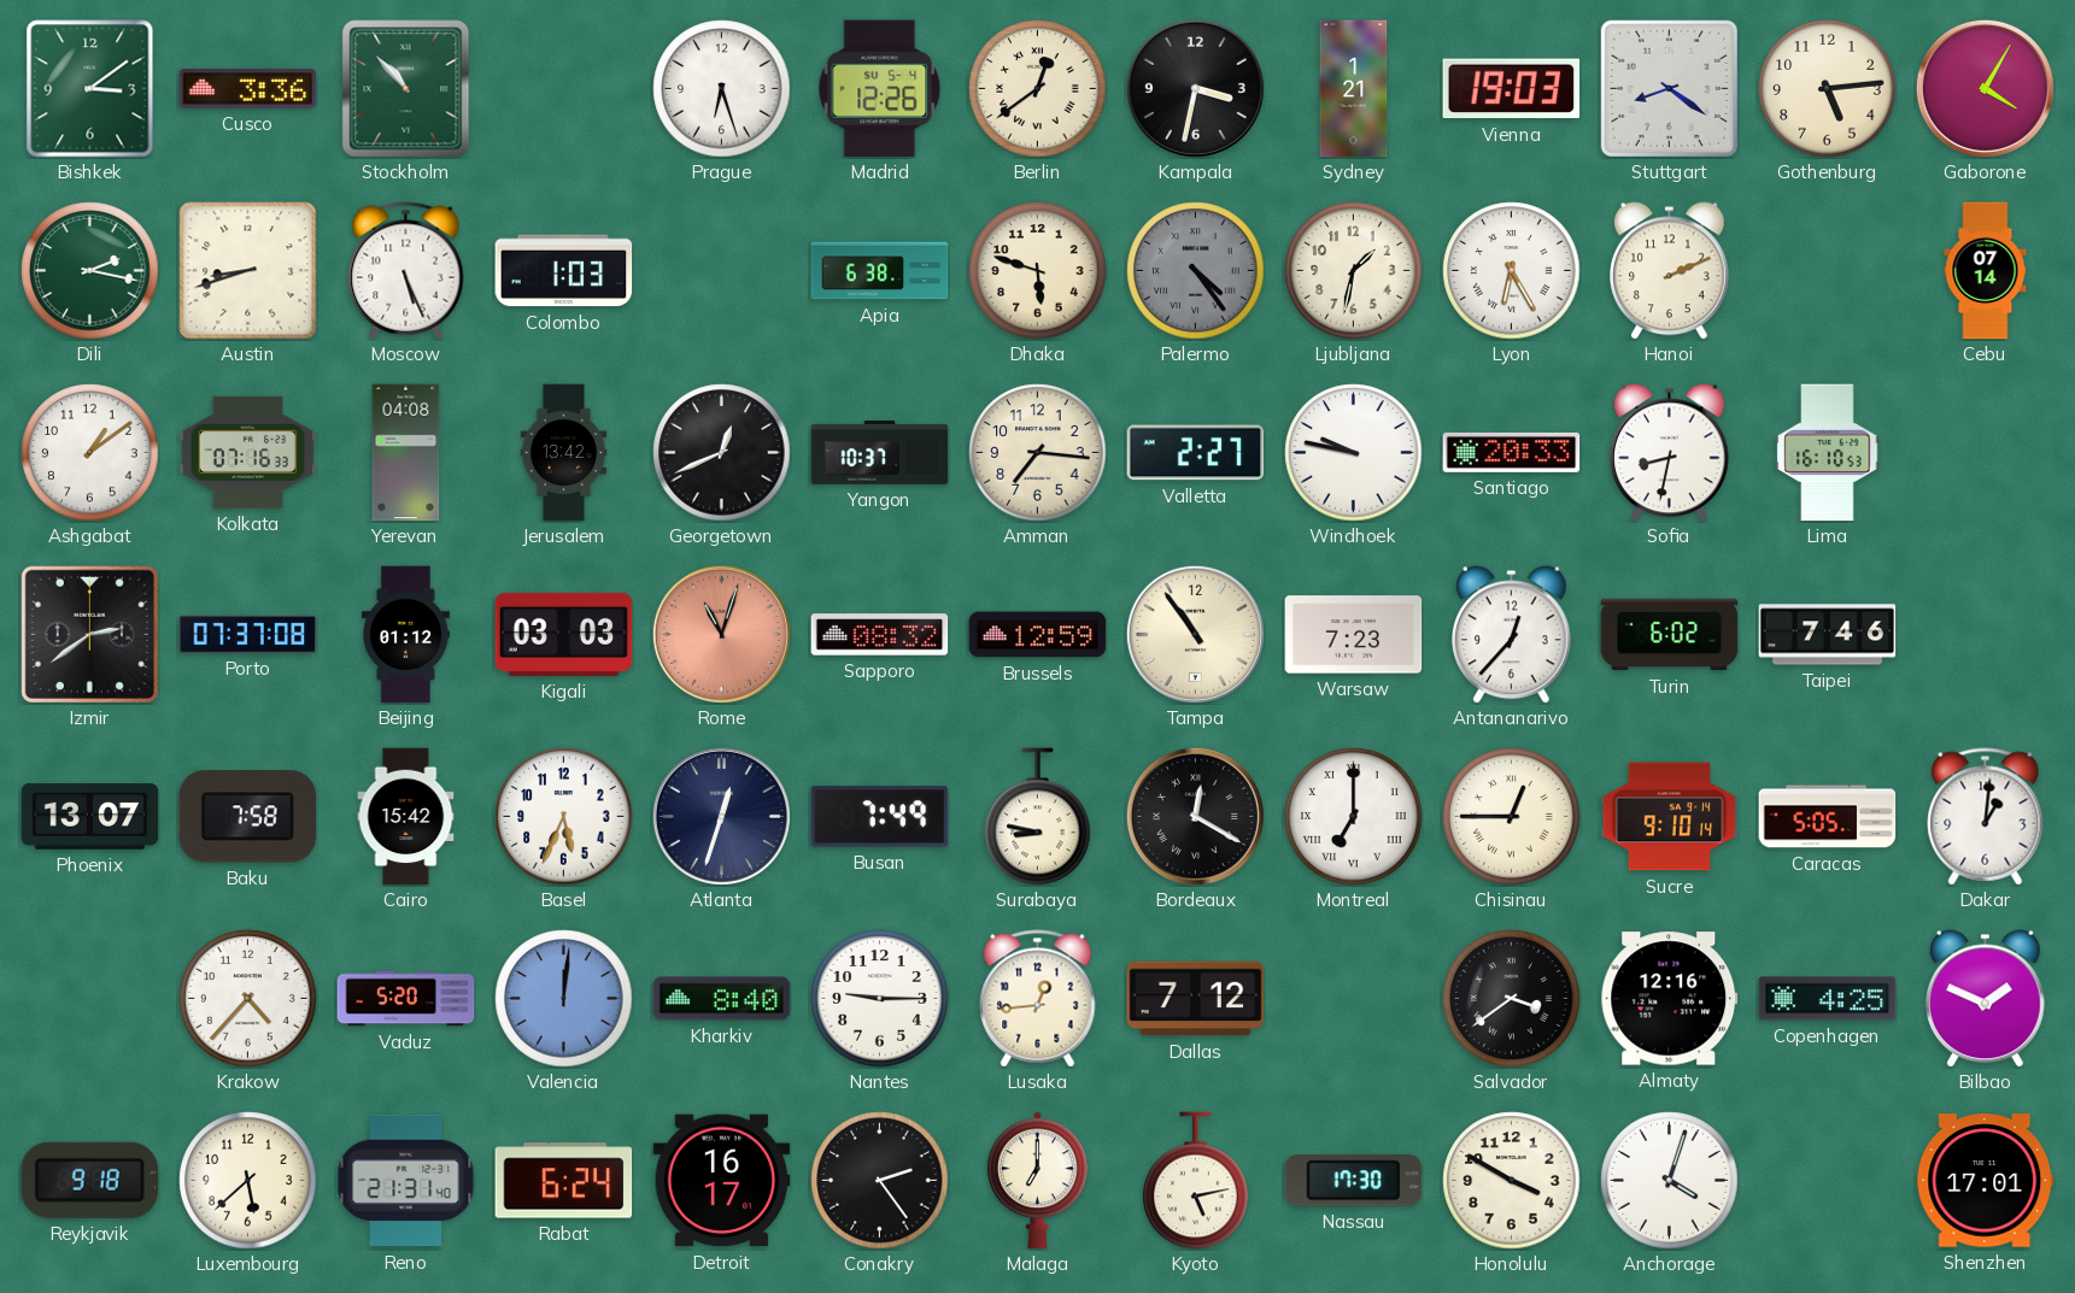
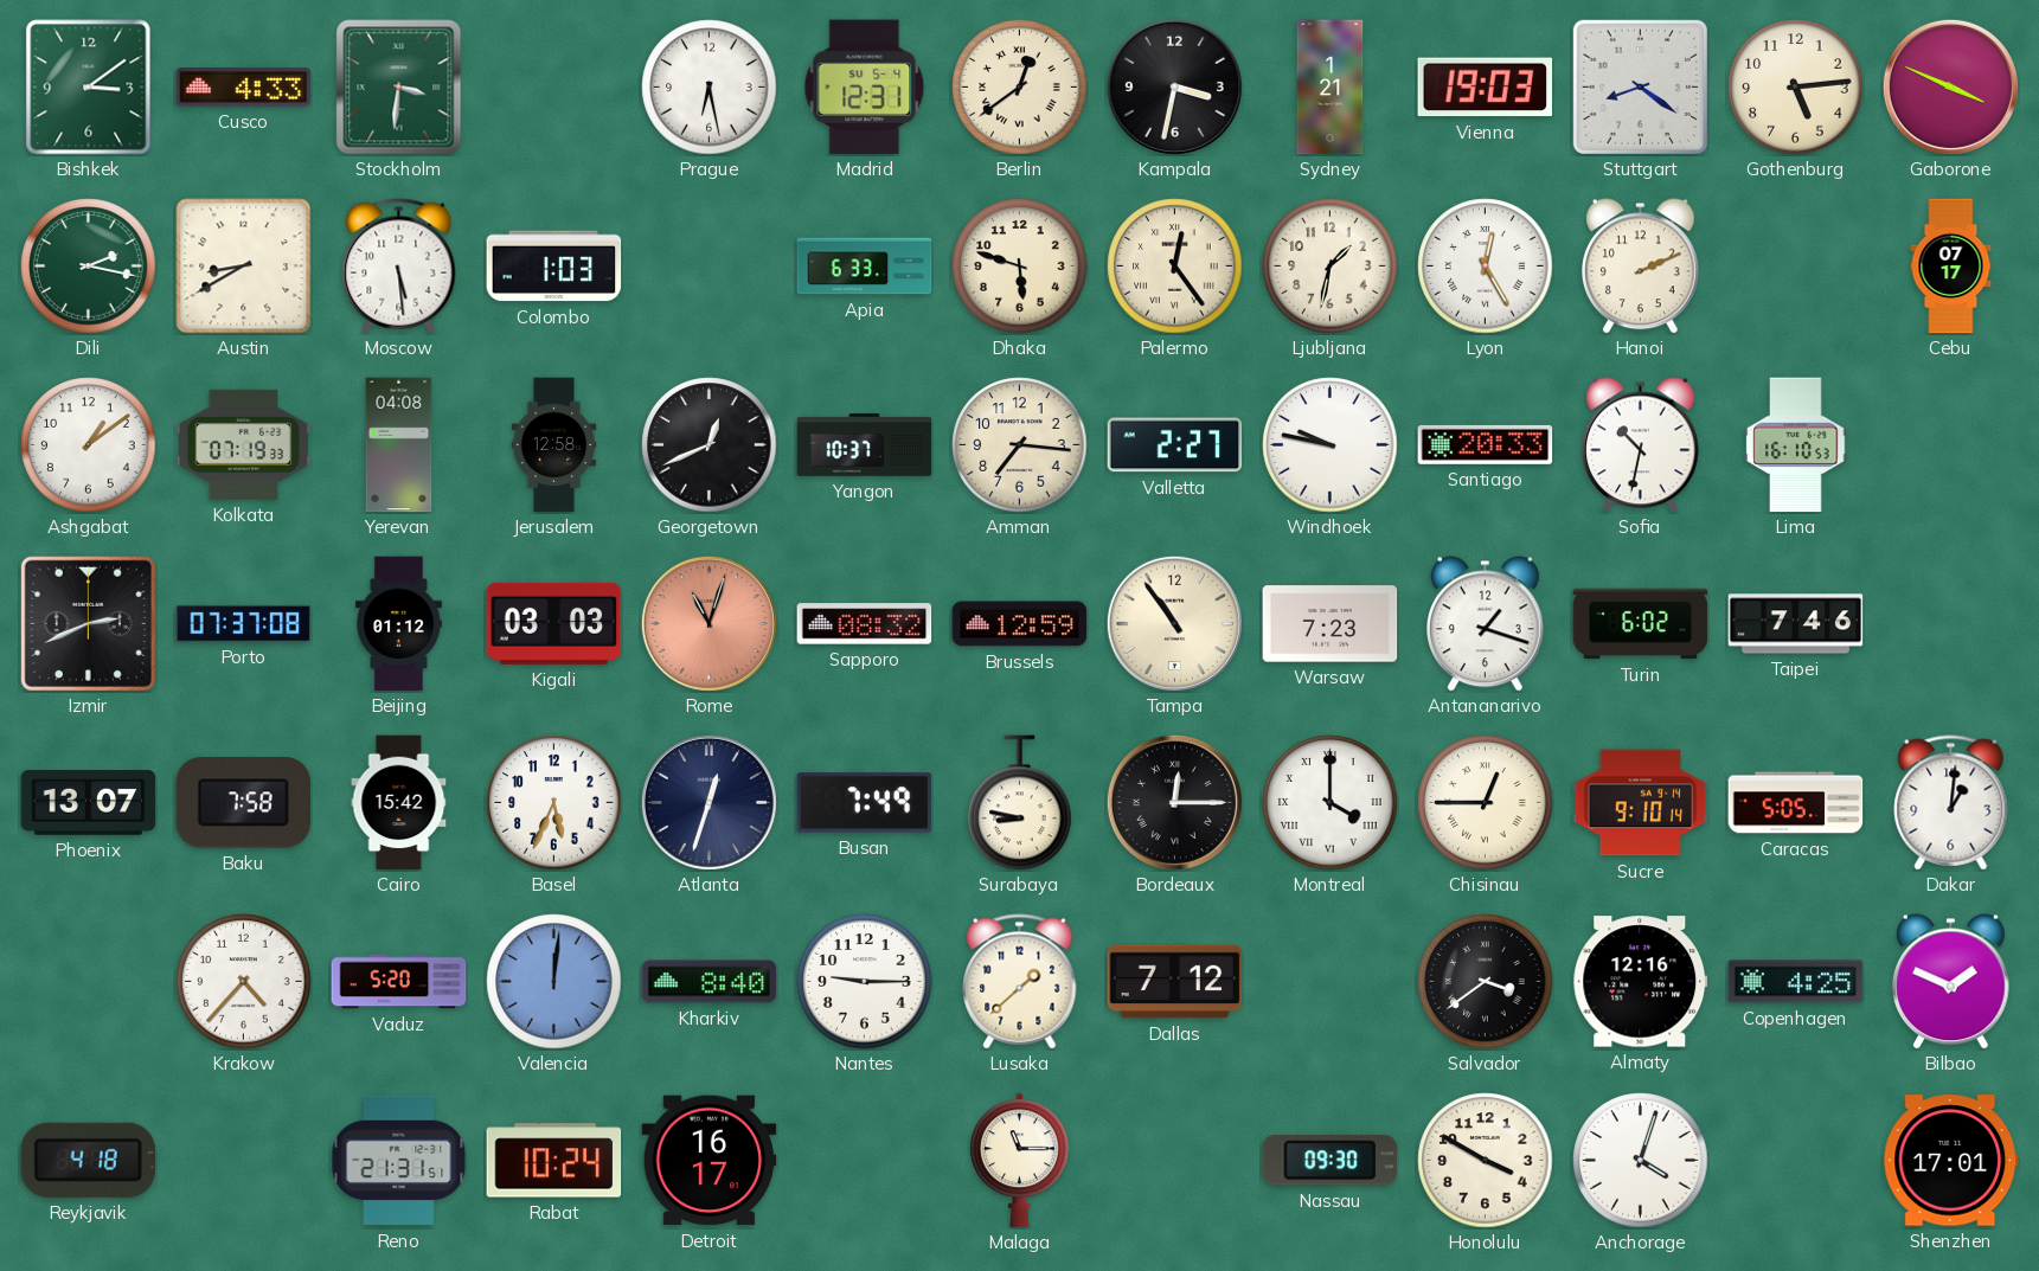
Cusco: 3:36 -> 4:33
Stockholm: 10:53 -> 3:31
Prague: 6:27 -> 6:28
Madrid: 12:26 -> 12:31
Gaborone: 4:05 -> 3:49
Austin: 8:42 -> 8:40
Moscow: 5:26 -> 5:29
Apia: 6:38 -> 6:33
Palermo: 4:24 -> 12:24
Palermo dial: grey -> cream
Lyon: 6:25 -> 12:25
Cebu: 07:14 -> 07:17
Kolkata: 07:16 -> 07:19
Jerusalem: 13:42 -> 12:58
Sofia: 8:32 -> 10:32
Izmir: 2:39 -> 2:41
Antananarivo: 12:37 -> 1:18
Bordeaux: 12:20 -> 12:15
Montreal: 7:00 -> 4:00
Lusaka: 12:44 -> 1:38
Reykjavik: 9:18 -> 4:18
Luxembourg: 5:38 -> none
Reno: 21:31:40 -> 21:31:51
Rabat: 6:24 -> 10:24
Conakry: 2:24 -> none
Malaga: 7:00 -> 11:15
Kyoto: 5:13 -> none
Nassau: 17:30 -> 09:30
